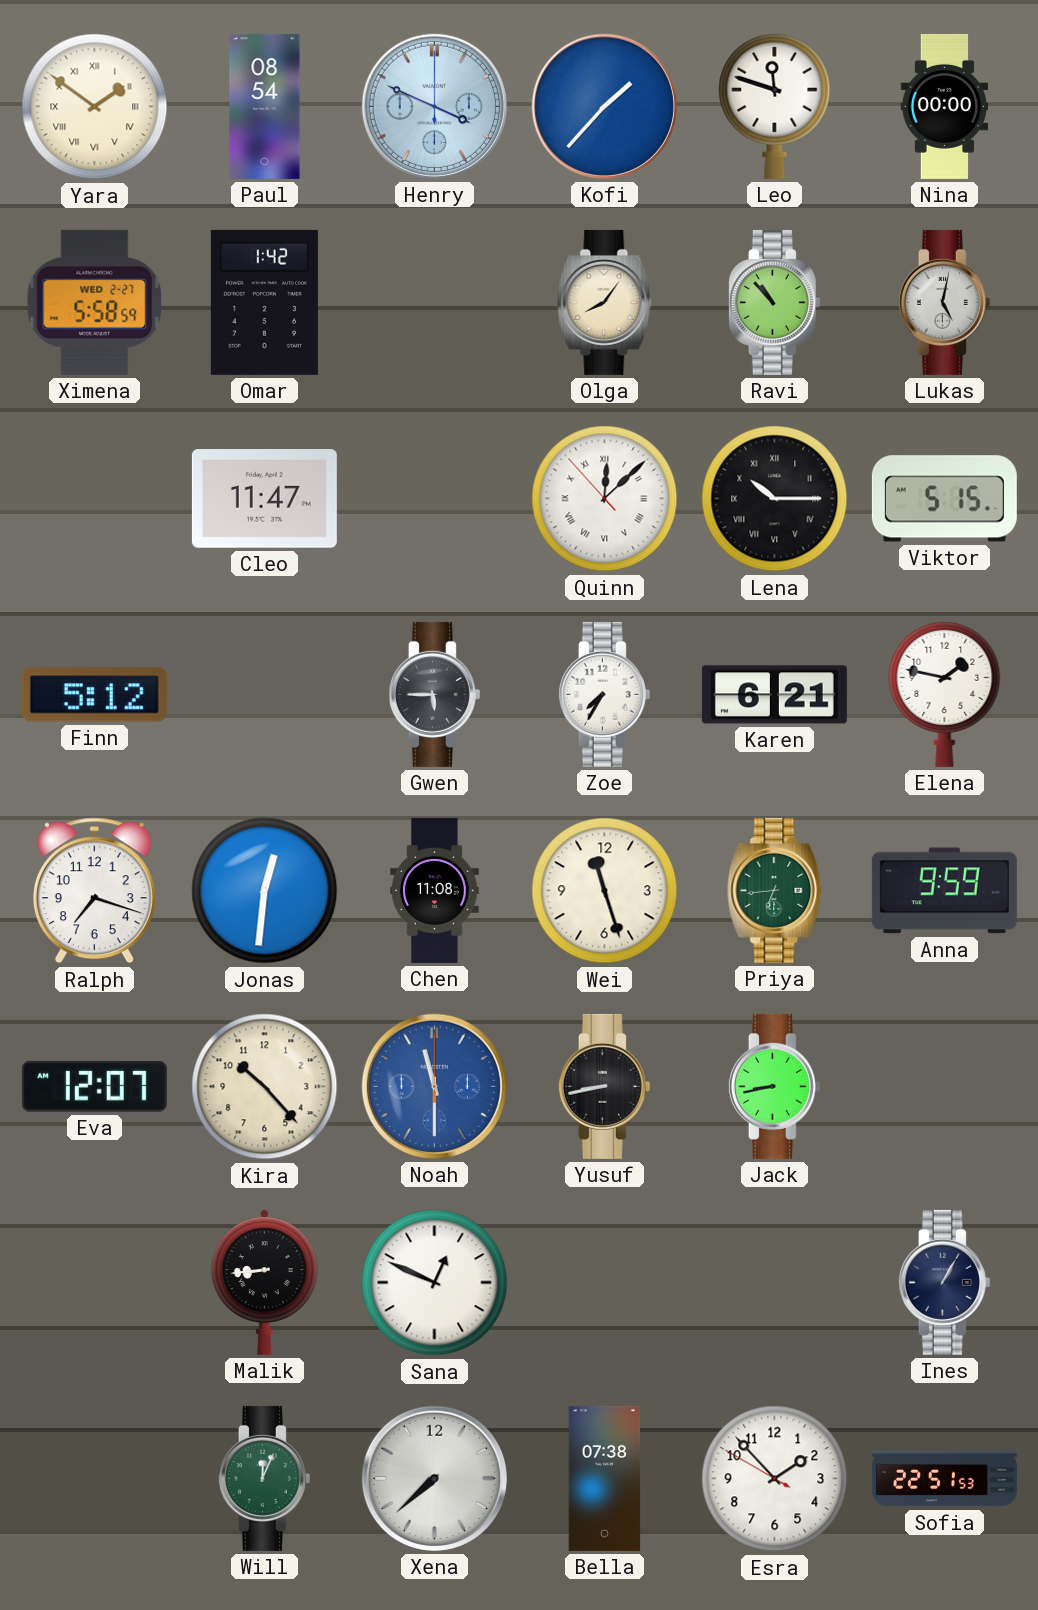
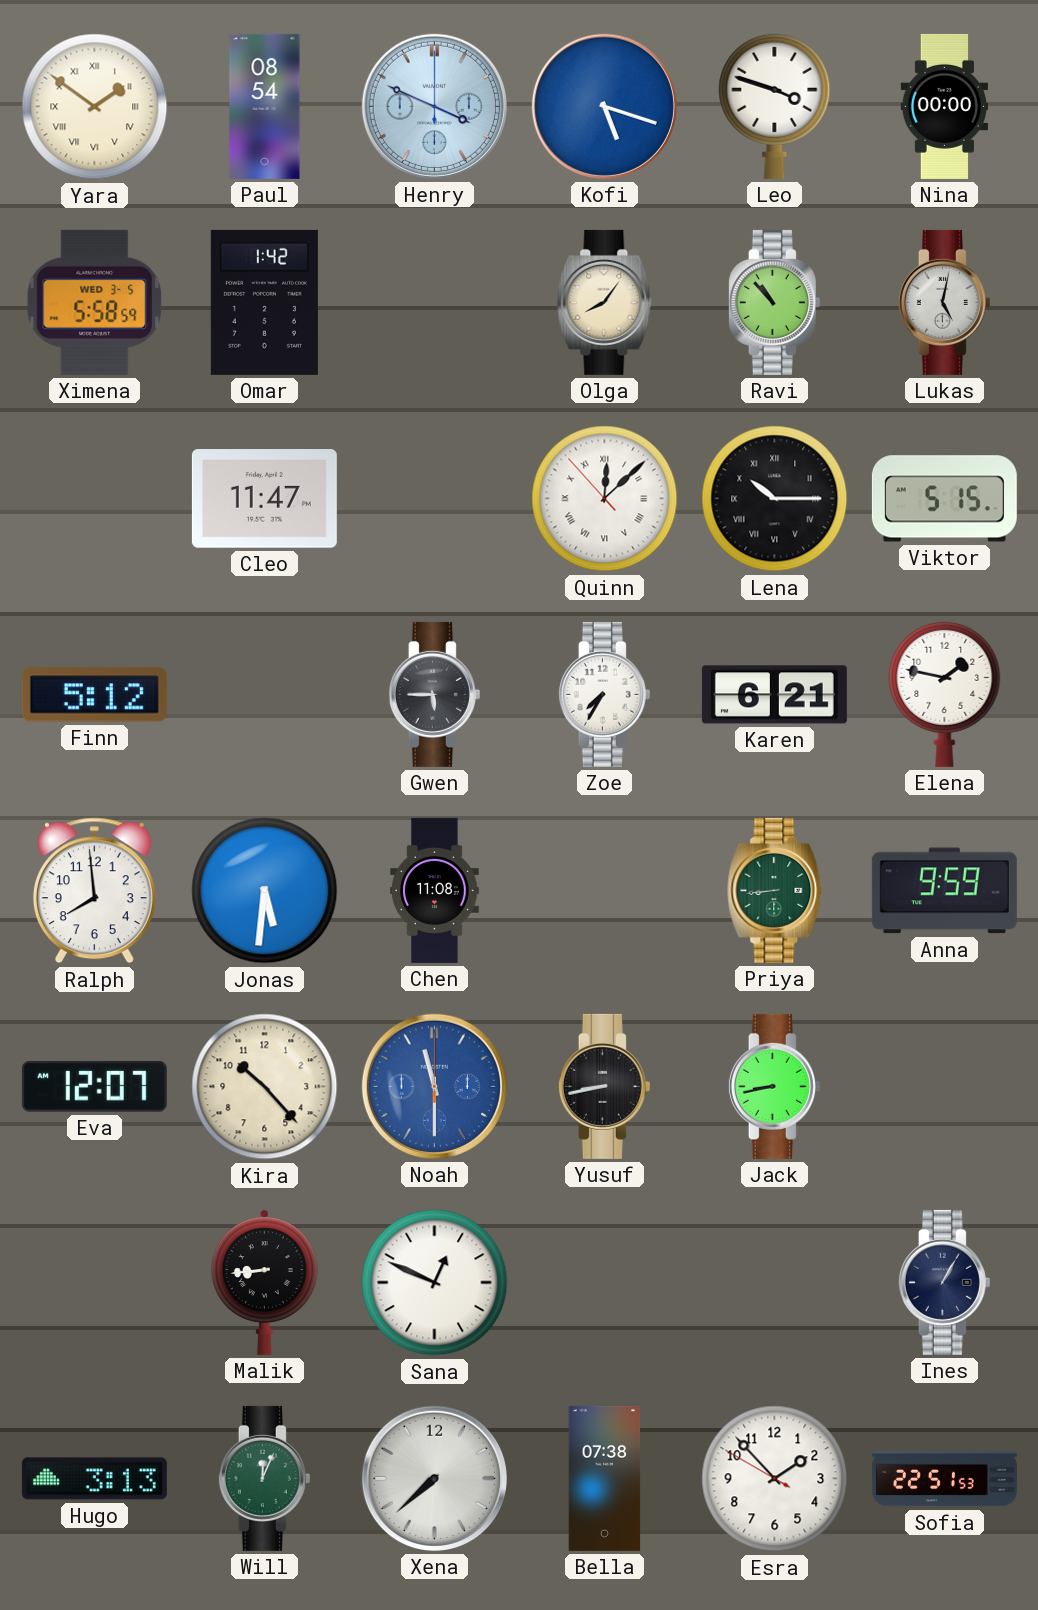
Kofi: 1:37 -> 5:18
Leo: 11:48 -> 3:48
Ximena date: WED 2-27 -> WED 3-5
Ralph: 7:18 -> 7:59
Jonas: 12:31 -> 5:31
Wei: 11:27 -> none
Priya: 6:44 -> 8:44
Hugo: none -> 3:13
